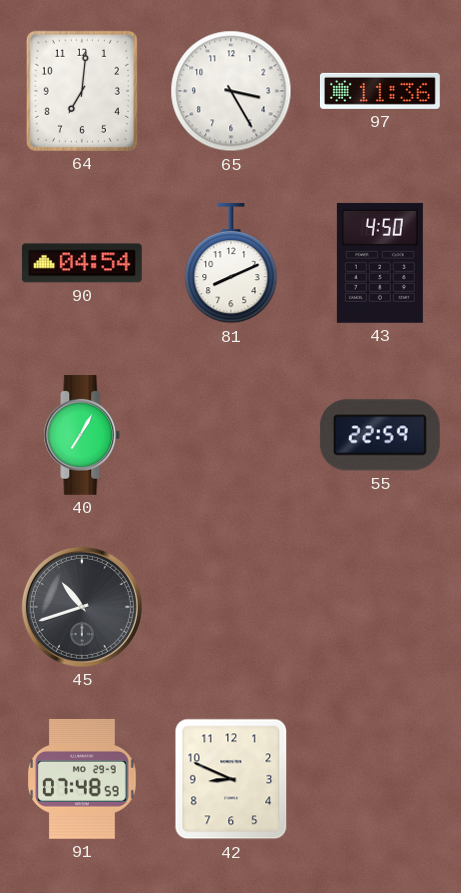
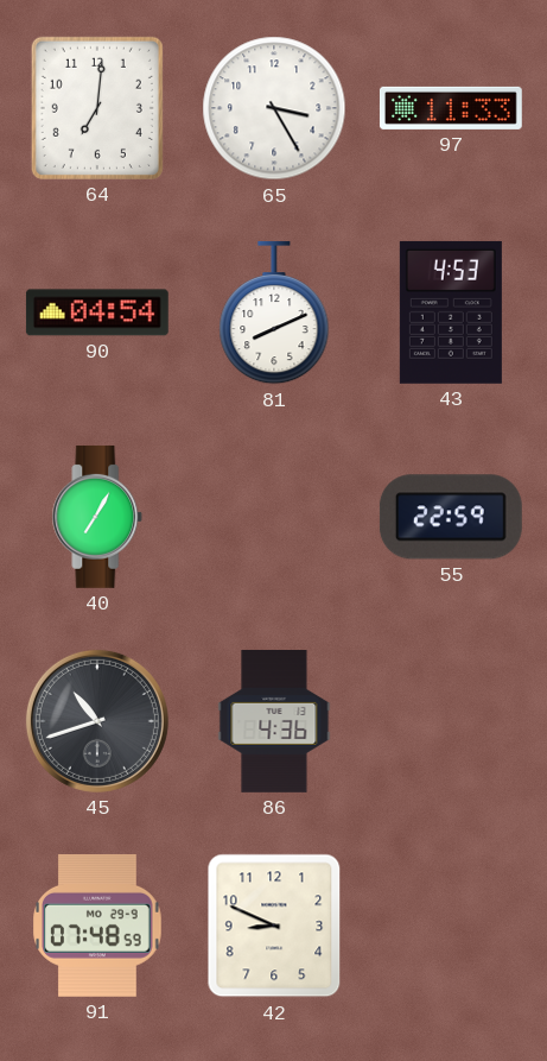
97: 11:36 -> 11:33
43: 4:50 -> 4:53
86: none -> 4:36
